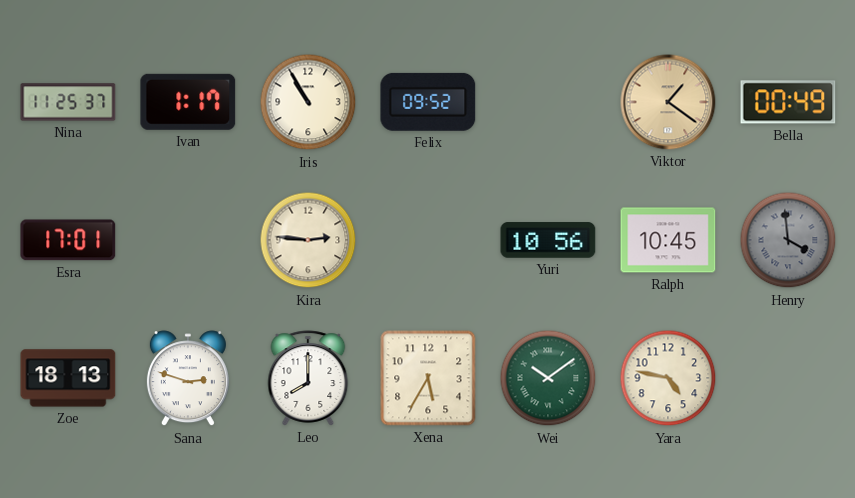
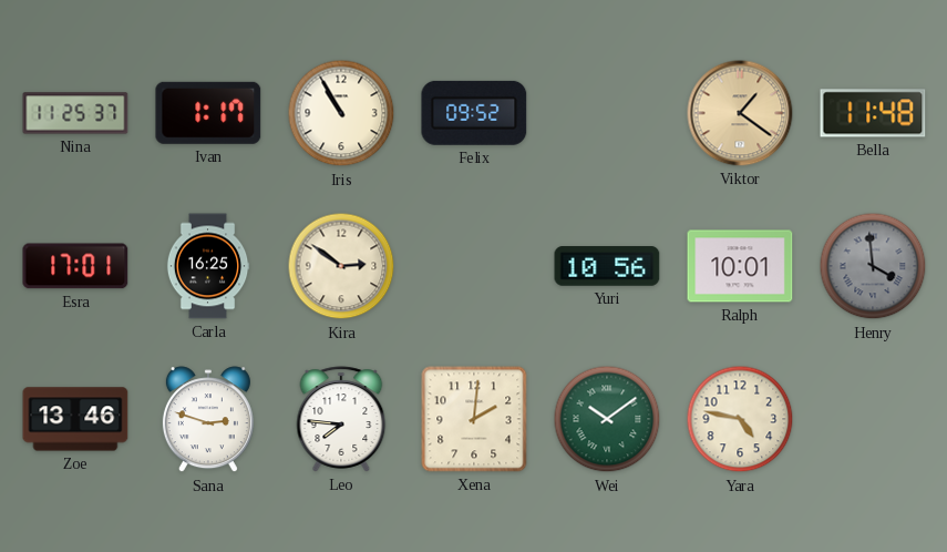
Bella: 00:49 -> 11:48
Carla: none -> 16:25
Kira: 2:46 -> 2:51
Ralph: 10:45 -> 10:01
Zoe: 18:13 -> 13:46
Leo: 8:00 -> 7:46
Xena: 5:35 -> 2:01
